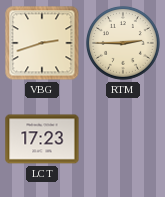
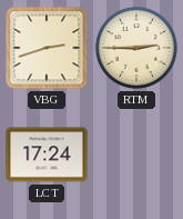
LCT: 17:23 -> 17:24
